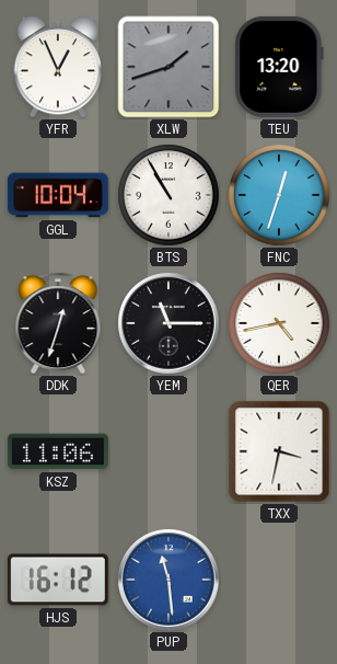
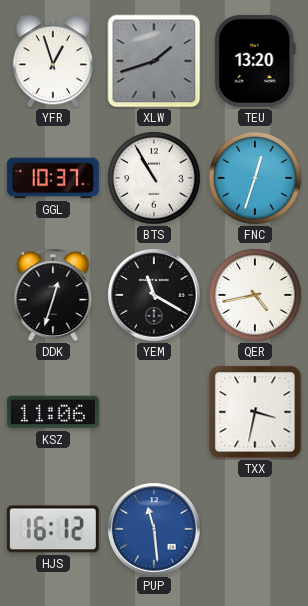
YFR: 12:56 -> 12:57
GGL: 10:04 -> 10:37
YEM: 11:15 -> 11:20
